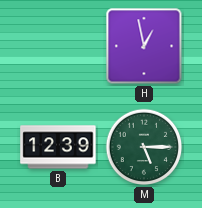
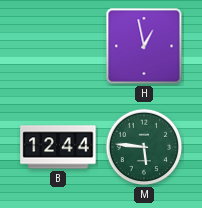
B: 12:39 -> 12:44
M: 5:15 -> 5:46
